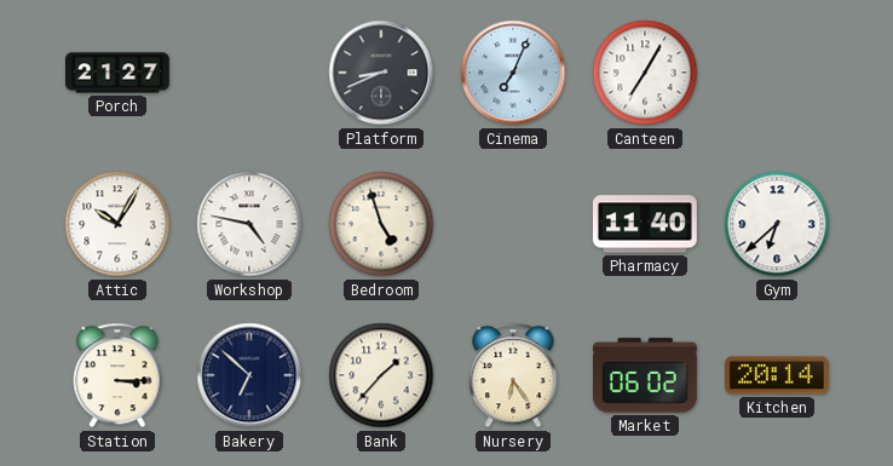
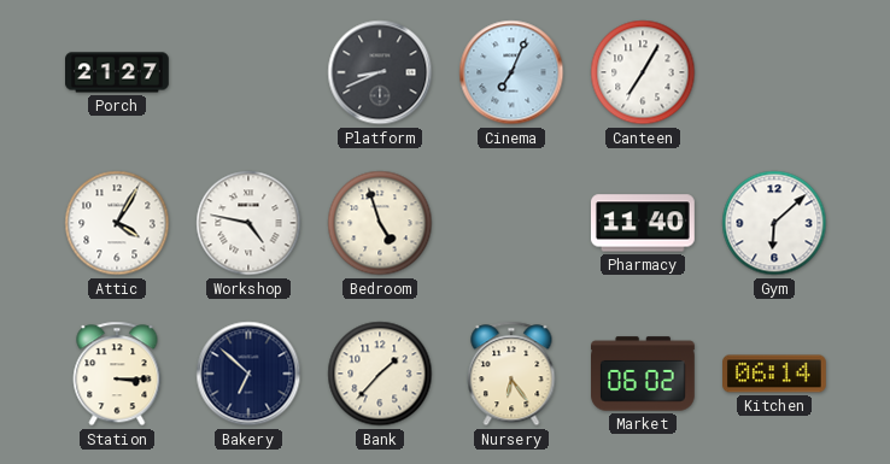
Attic: 10:05 -> 4:05
Gym: 6:38 -> 6:08
Kitchen: 20:14 -> 06:14
